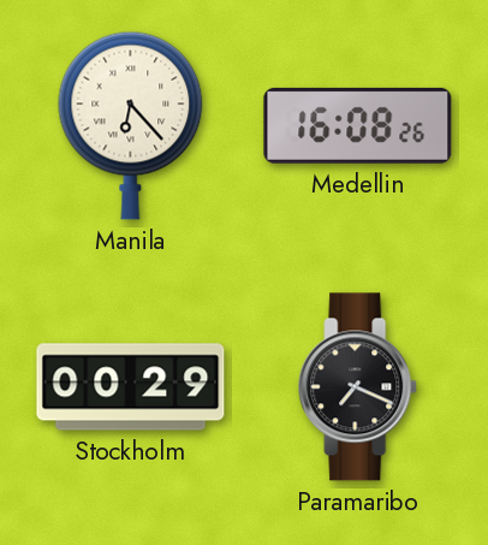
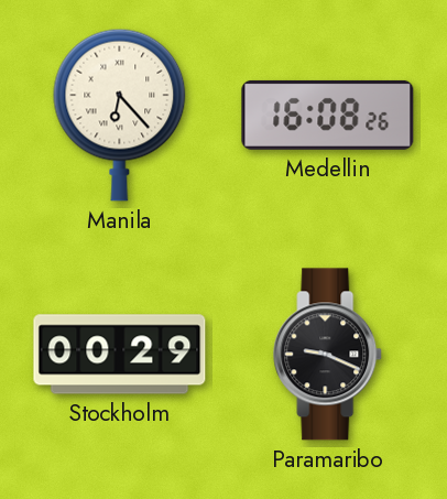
Paramaribo: 7:19 -> 9:19
